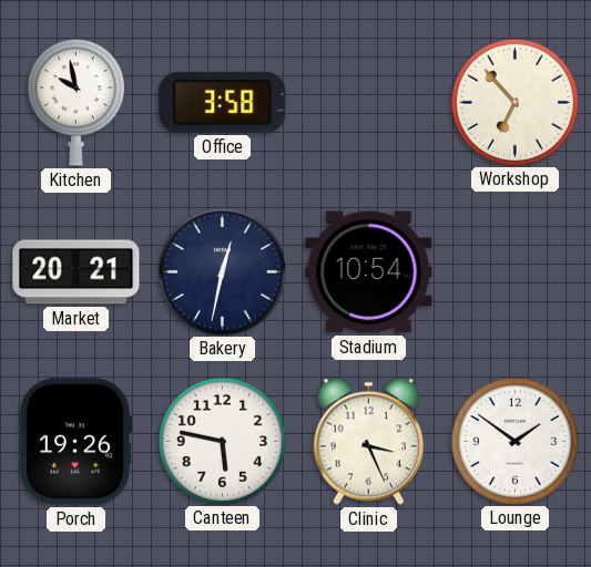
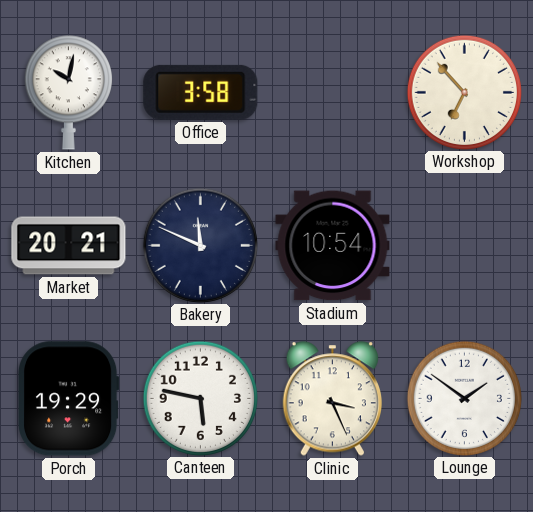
Kitchen: 9:58 -> 10:02
Bakery: 12:32 -> 11:49
Porch: 19:26 -> 19:29
